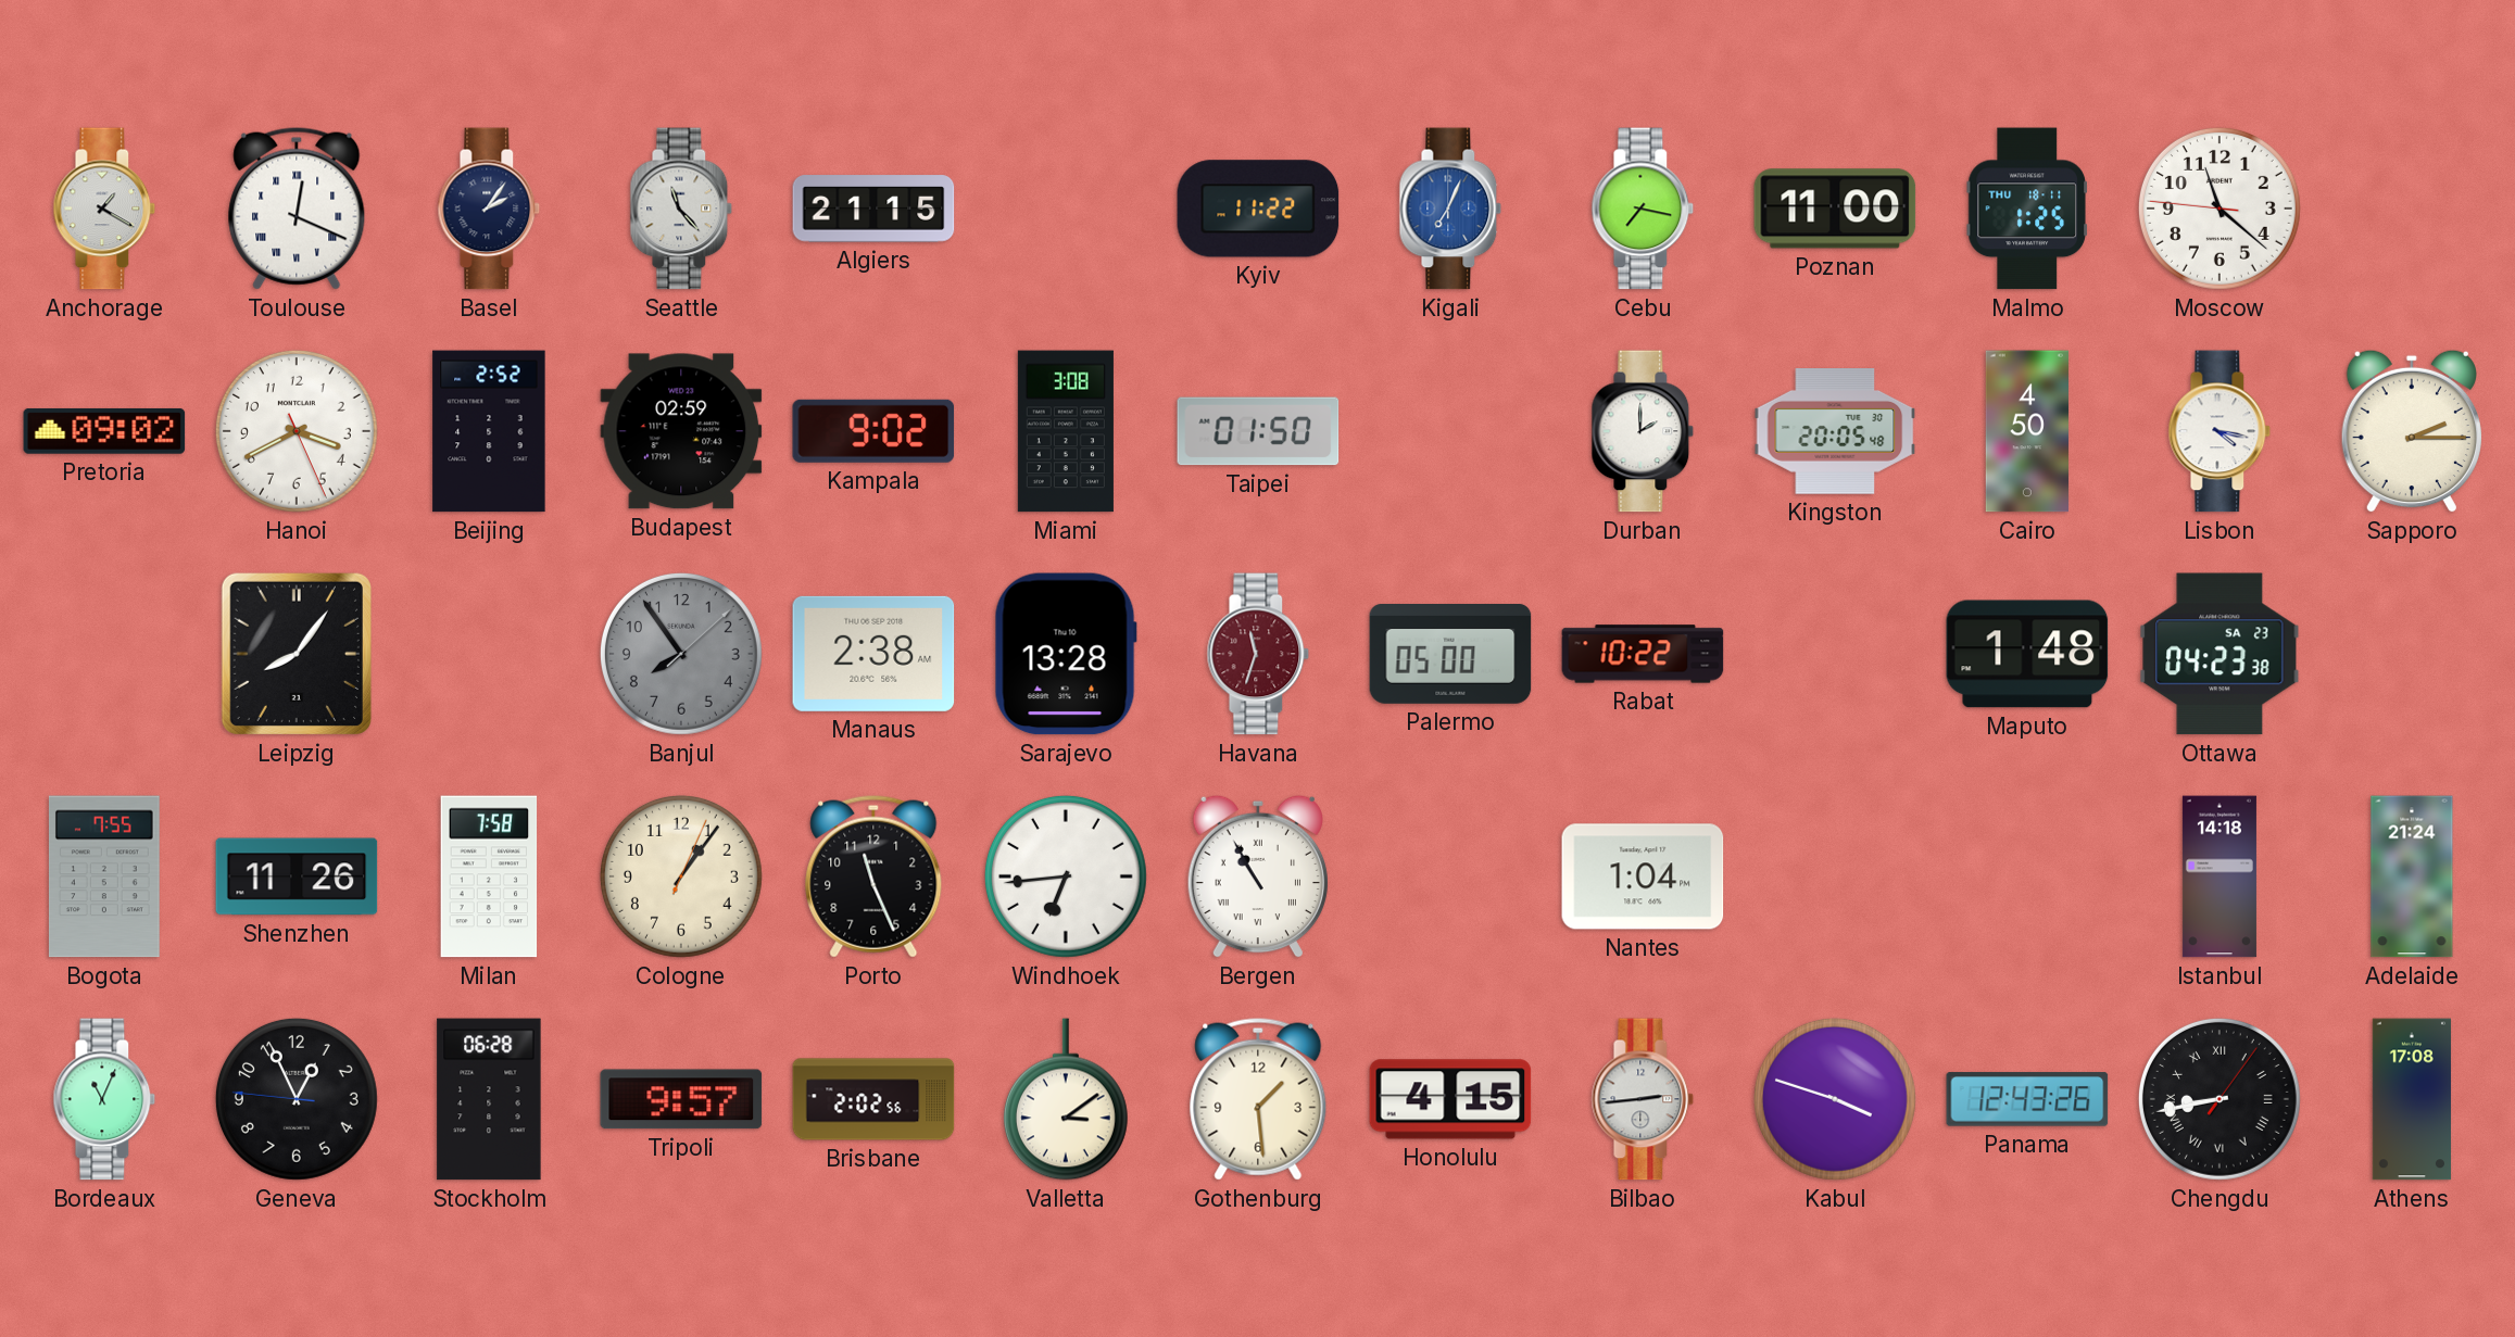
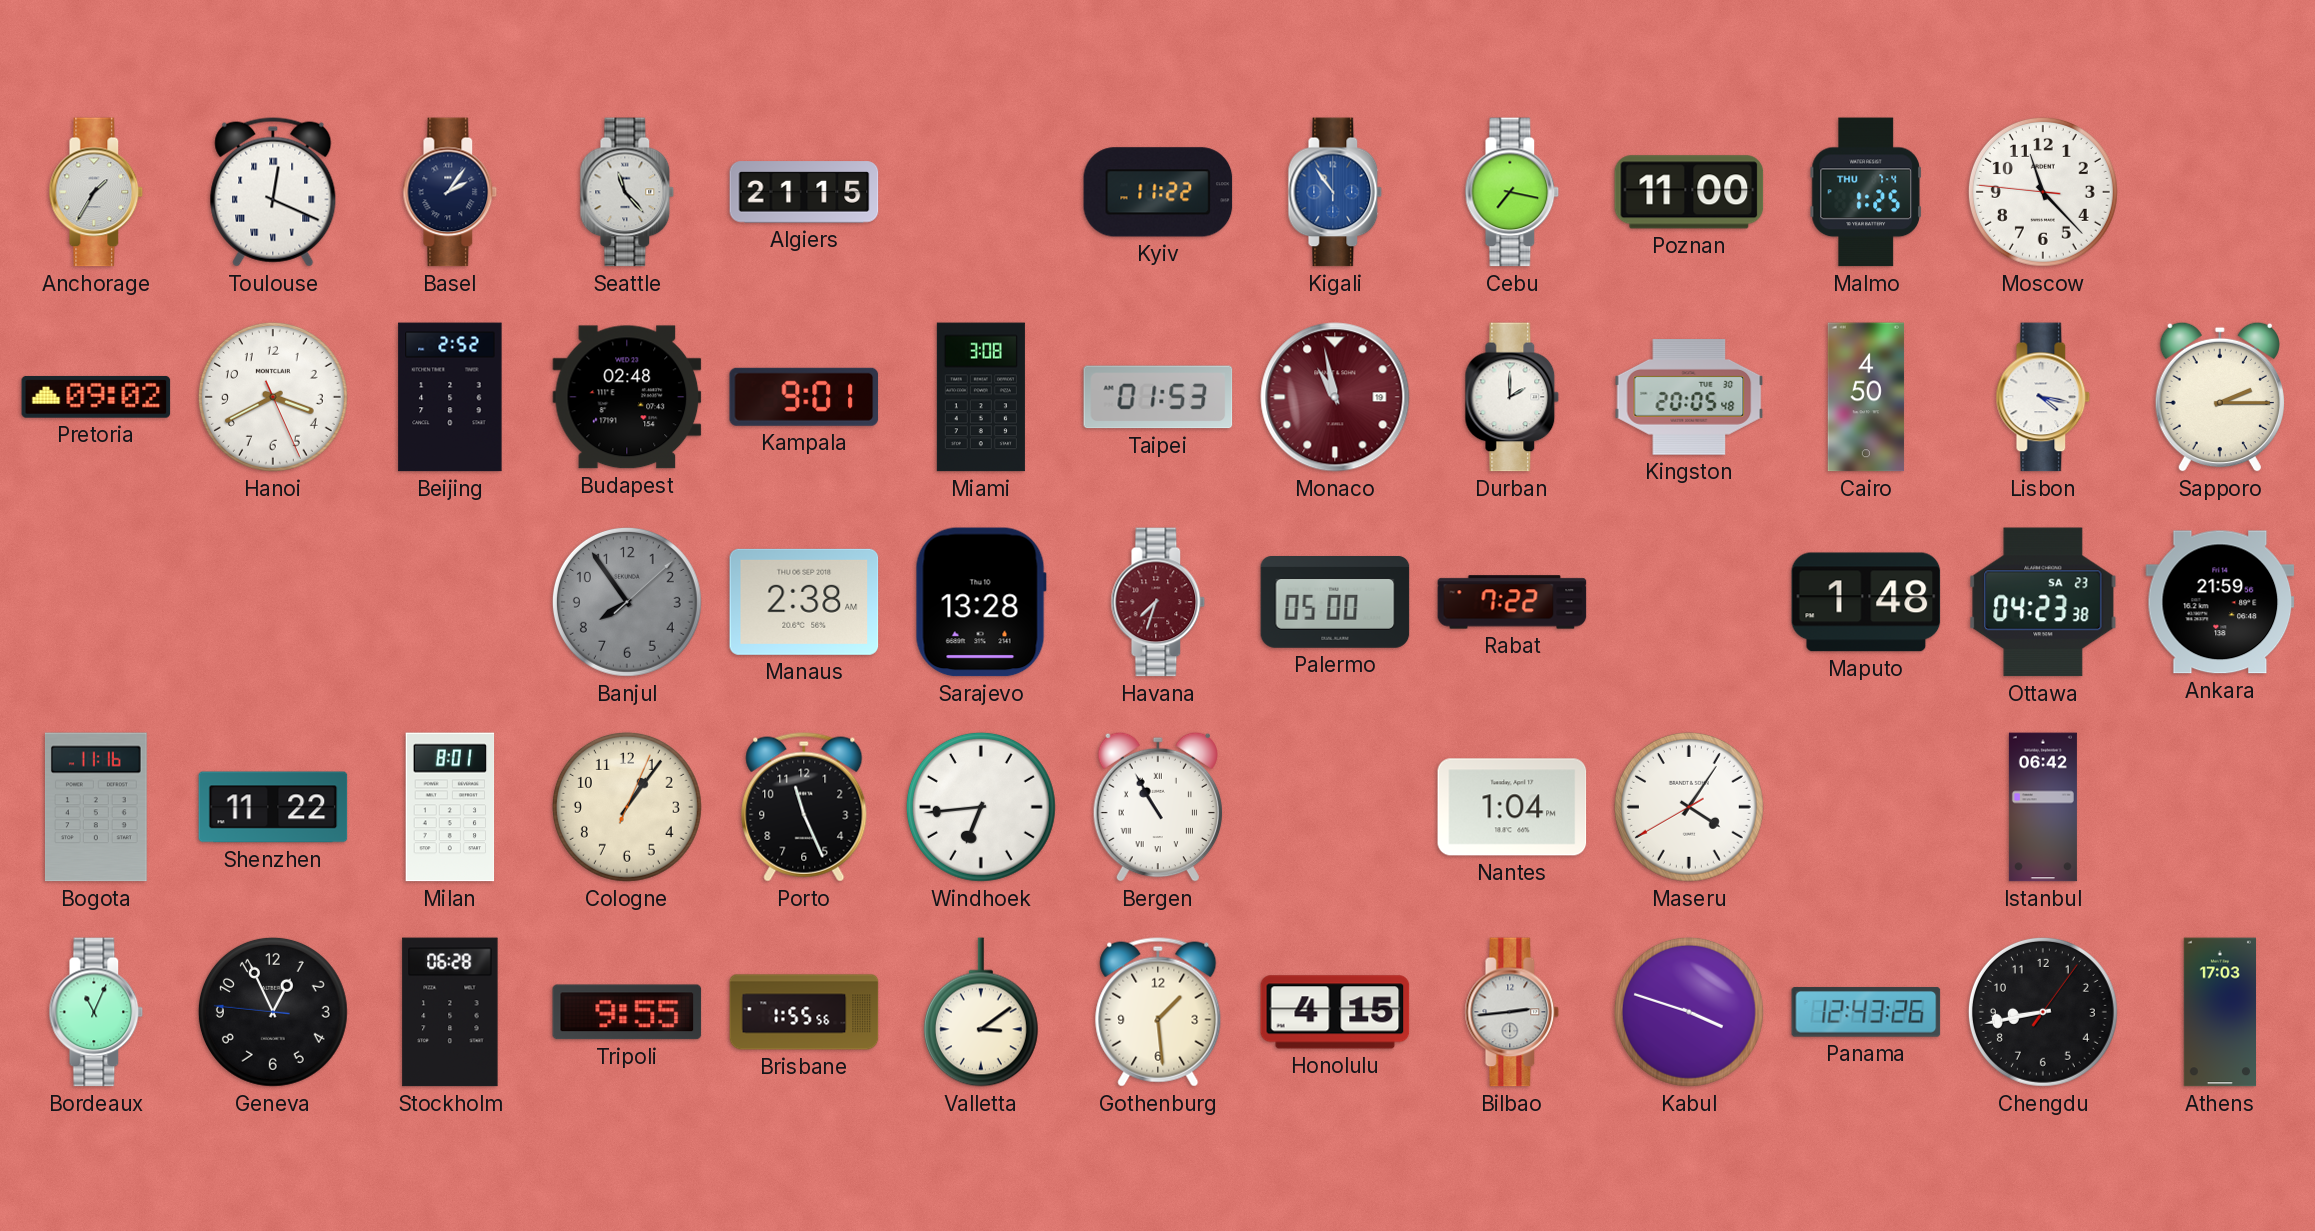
Anchorage: 1:20 -> 1:35
Kigali: 7:04 -> 10:54
Malmo date: THU 18-11 -> THU 7-4
Moscow: 11:21 -> 11:22
Budapest: 02:59 -> 02:48
Kampala: 9:02 -> 9:01
Taipei: 01:50 -> 01:53
Monaco: none -> 10:58
Leipzig: 8:06 -> none
Havana: 11:33 -> 7:33
Rabat: 10:22 -> 7:22
Ankara: none -> 21:59
Bogota: 7:55 -> 11:16
Shenzhen: 11:26 -> 11:22
Milan: 7:58 -> 8:01
Maseru: none -> 4:05
Istanbul: 14:18 -> 06:42
Adelaide: 21:24 -> none
Tripoli: 9:57 -> 9:55
Brisbane: 2:02 -> 1:55
Chengdu numerals: Roman -> Arabic
Athens: 17:08 -> 17:03
